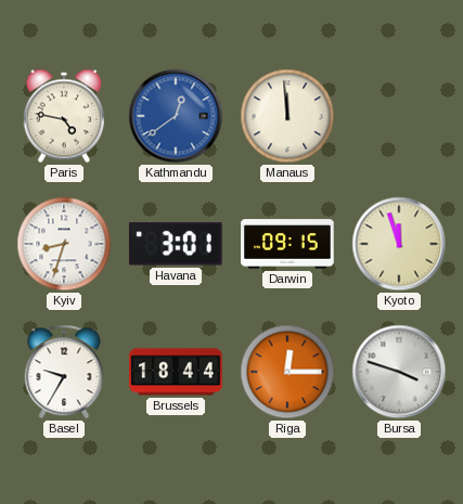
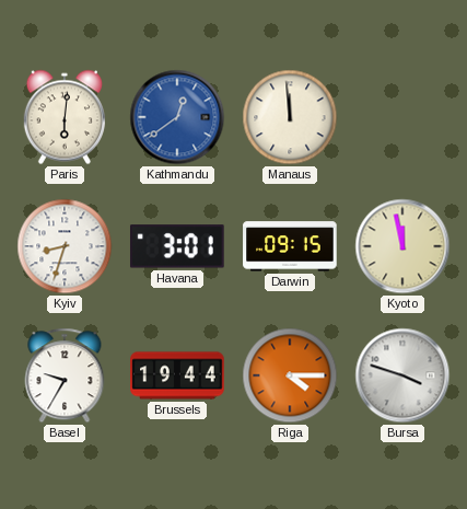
Paris: 4:47 -> 6:01
Kyoto: 11:57 -> 11:58
Brussels: 18:44 -> 19:44
Riga: 12:15 -> 4:15
